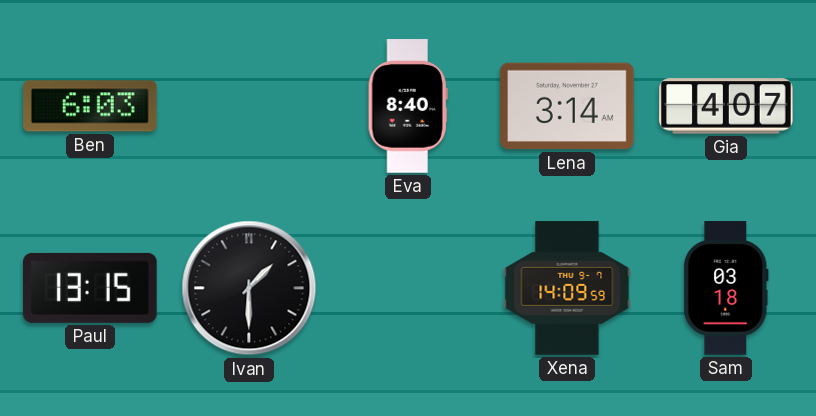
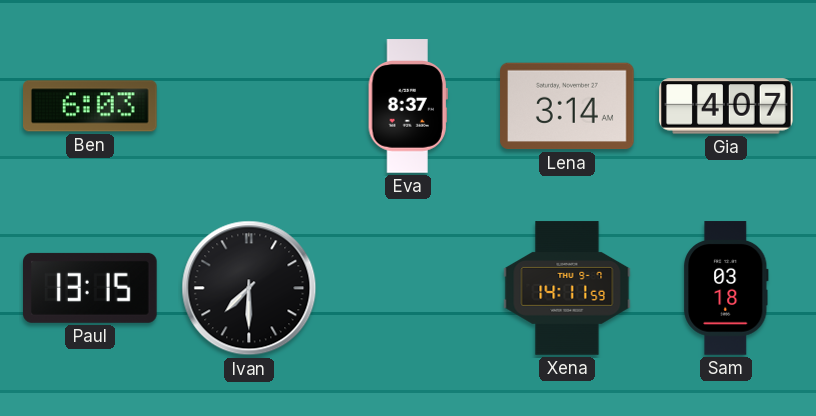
Eva: 8:40 -> 8:37
Ivan: 1:30 -> 7:30
Xena: 14:09 -> 14:11
